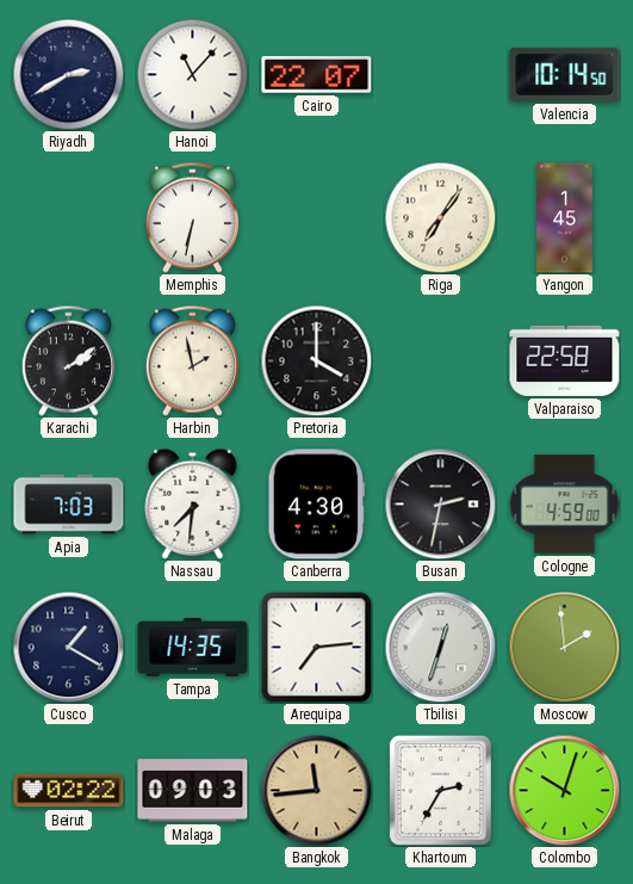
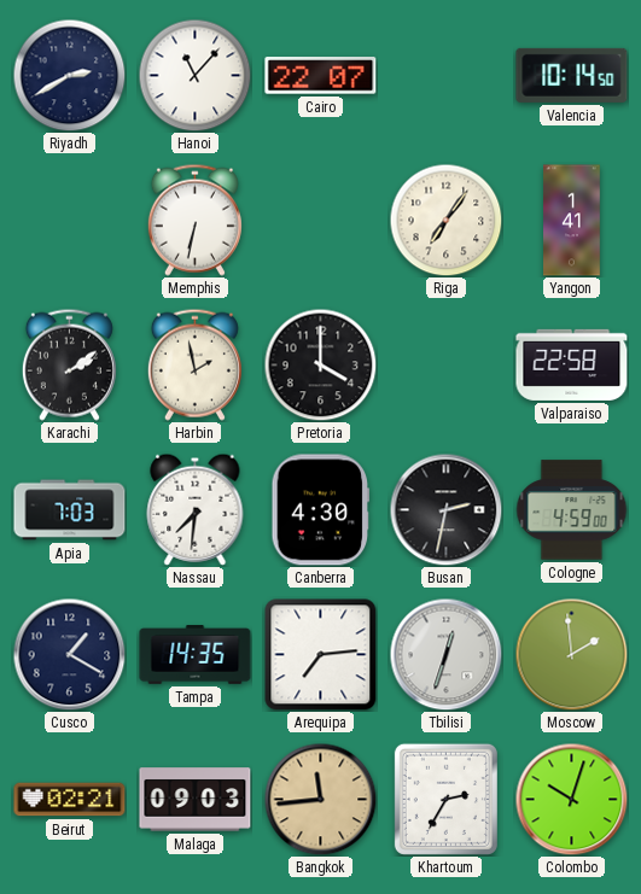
Yangon: 1:45 -> 1:41
Beirut: 02:22 -> 02:21
